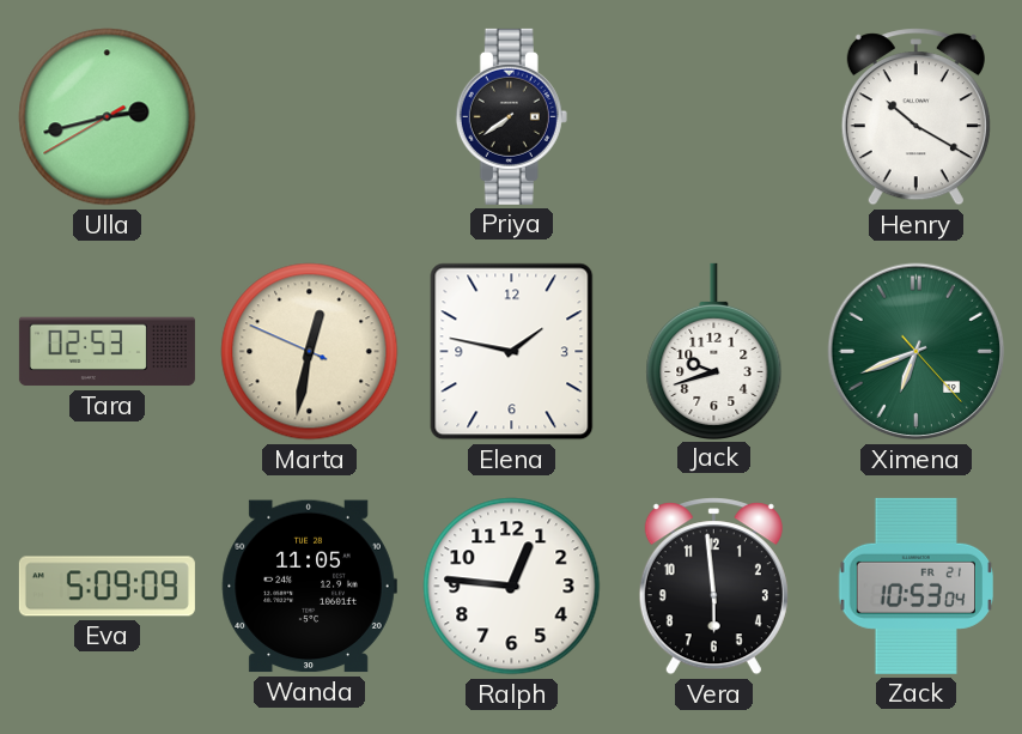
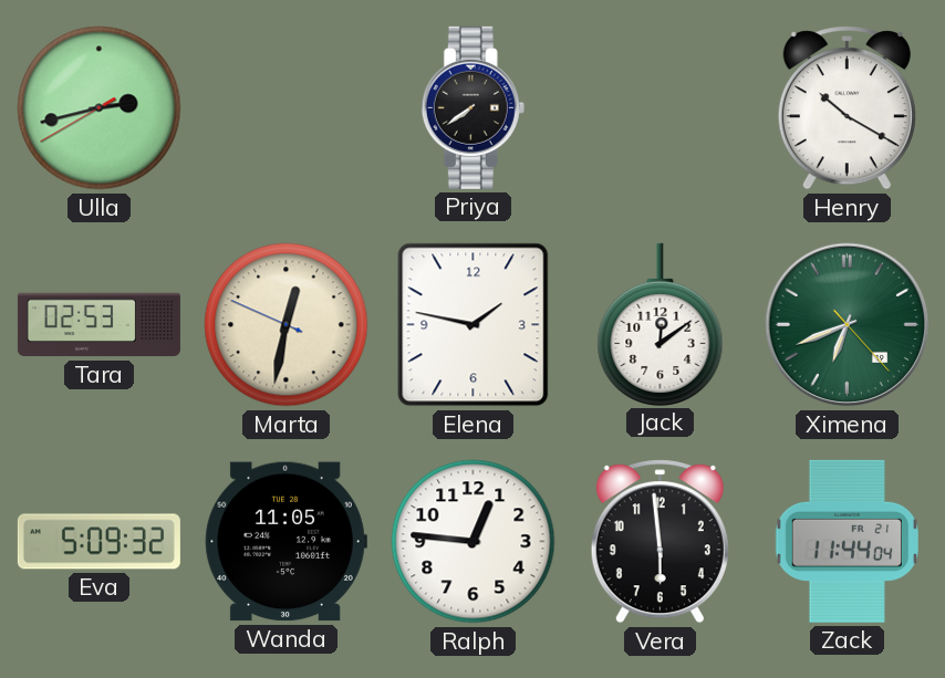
Jack: 9:42 -> 12:09
Eva: 5:09:09 -> 5:09:32
Zack: 10:53 -> 11:44
